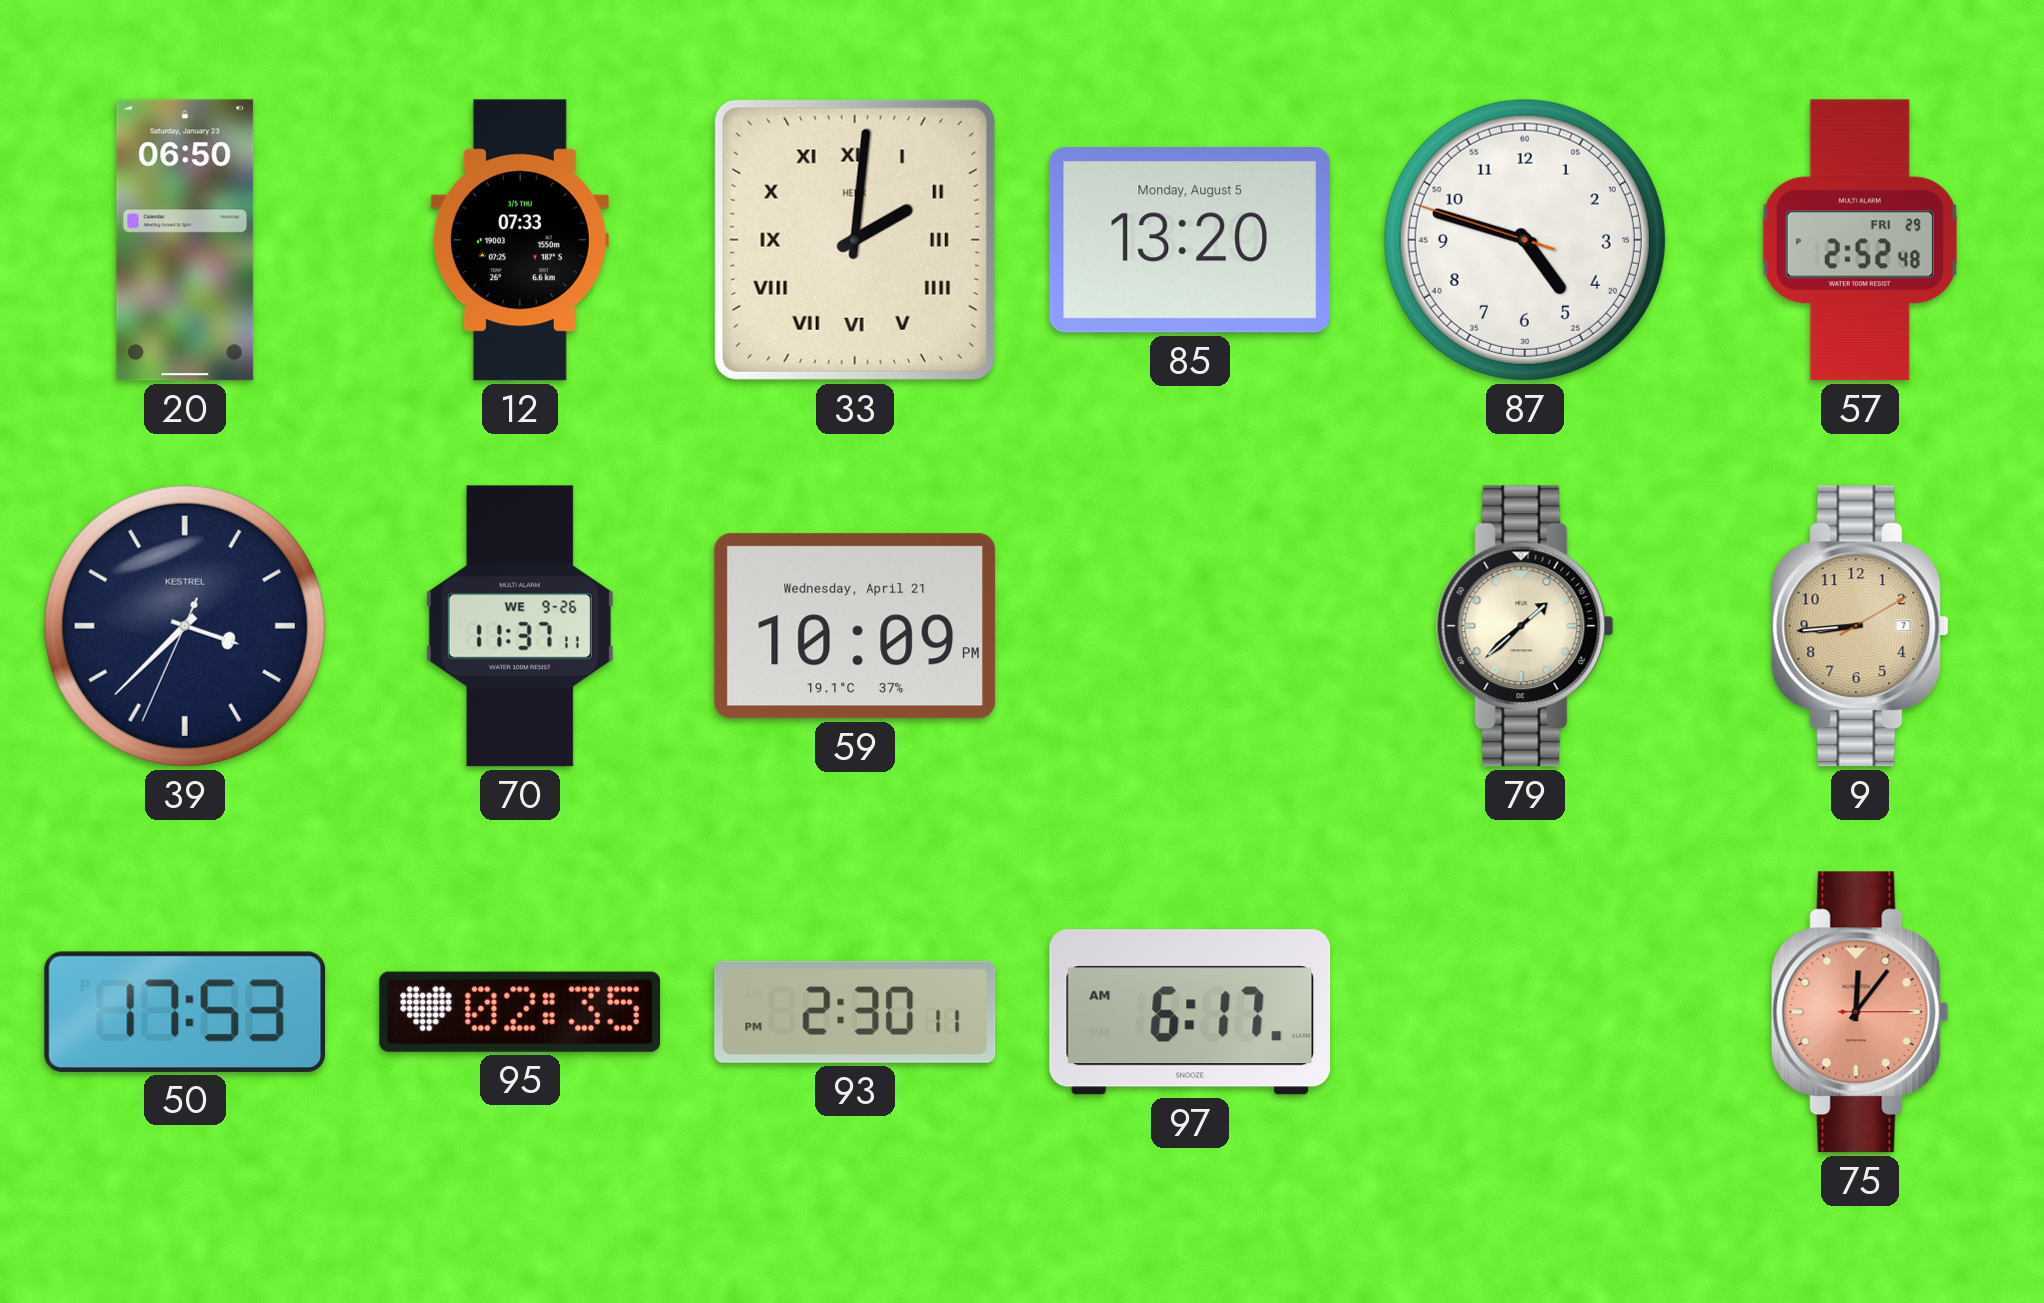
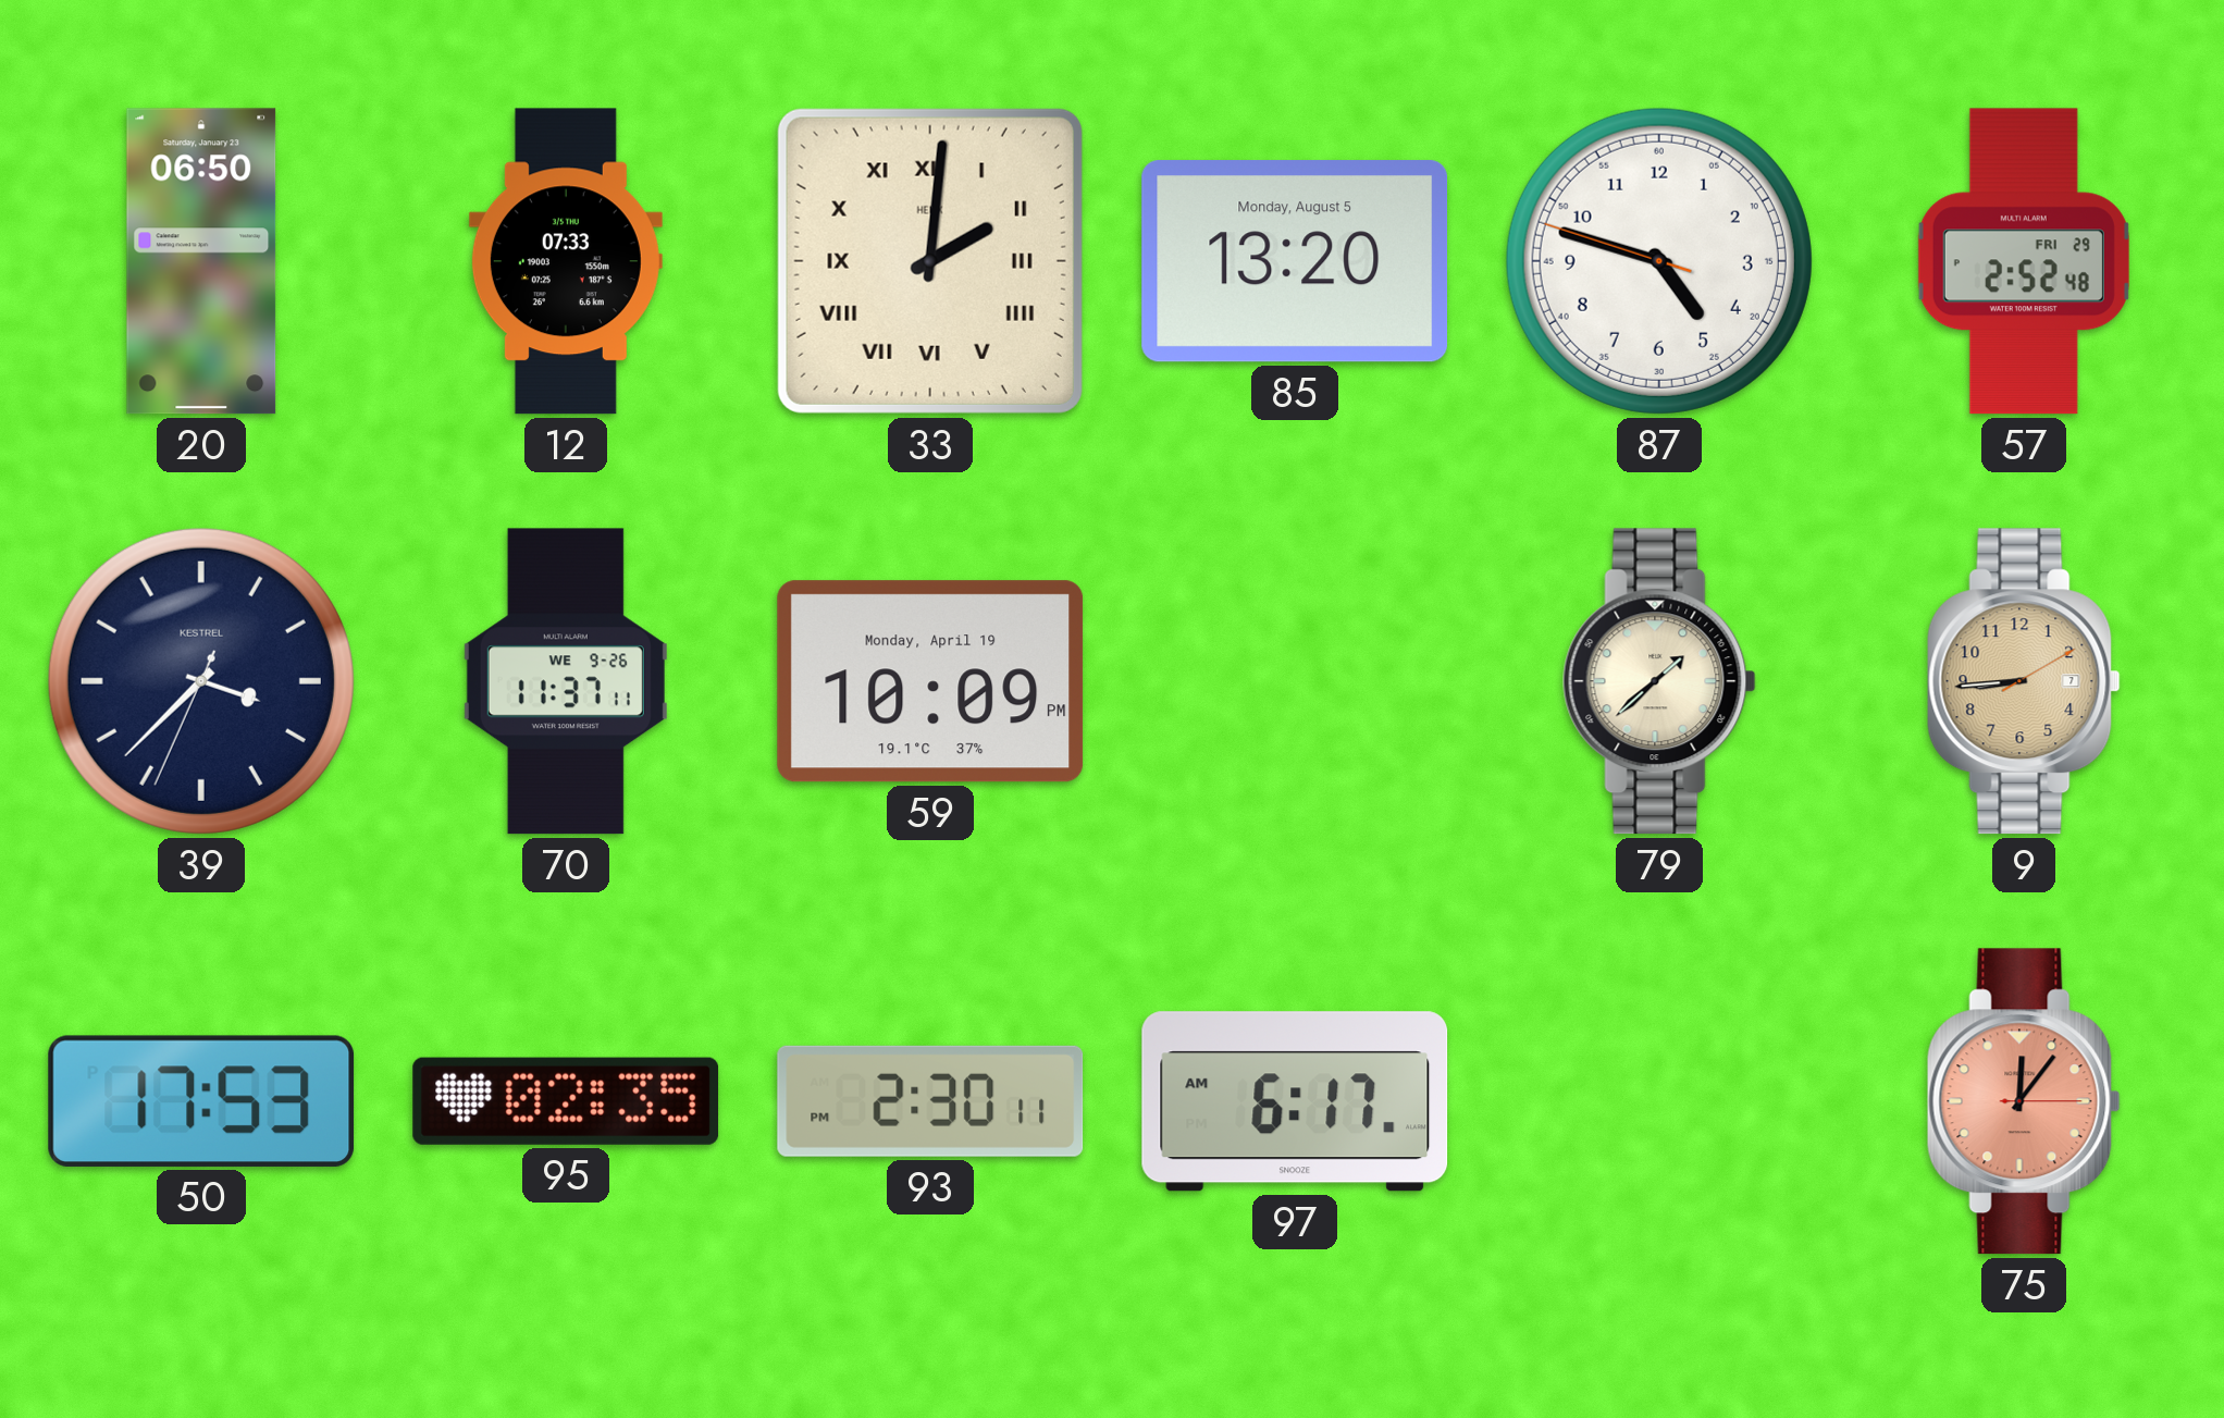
59 date: Wednesday, April 21 -> Monday, April 19
